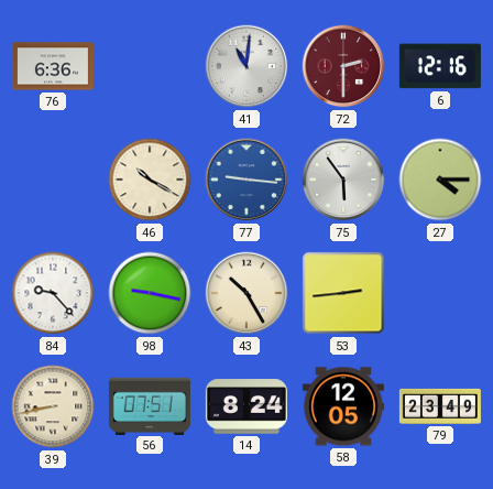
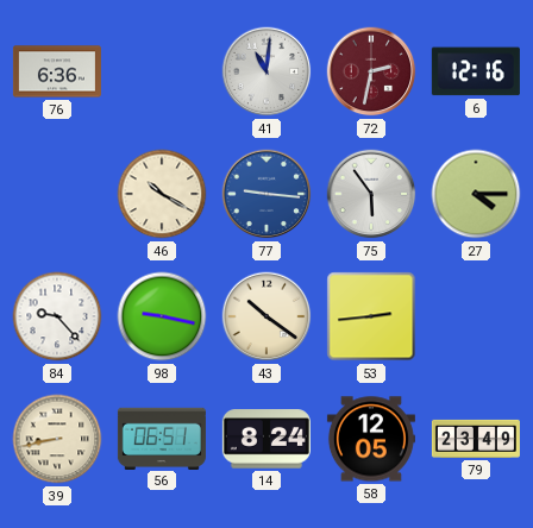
72: 2:30 -> 2:32
43: 10:25 -> 10:21
56: 07:51 -> 06:51
